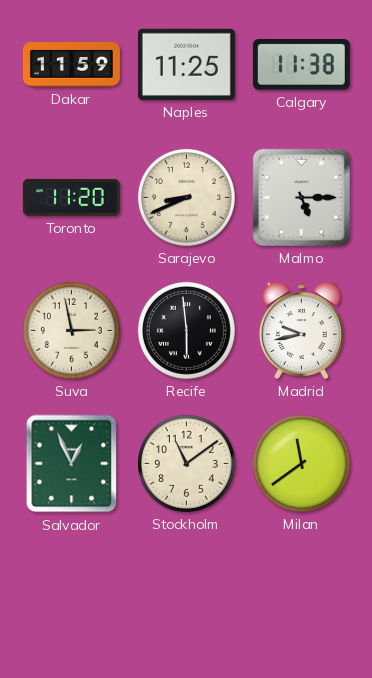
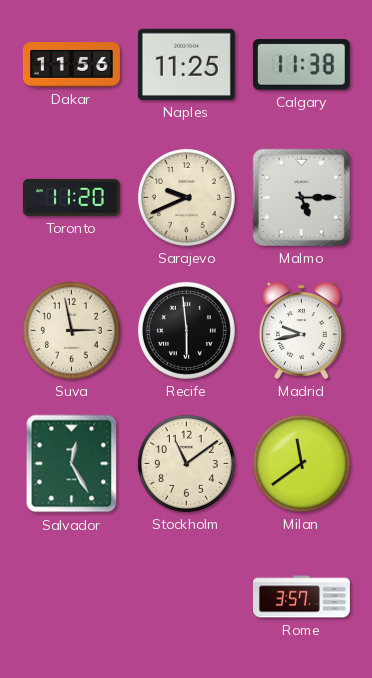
Dakar: 11:59 -> 11:56
Sarajevo: 8:41 -> 9:41
Salvador: 12:56 -> 12:25
Rome: none -> 3:57
